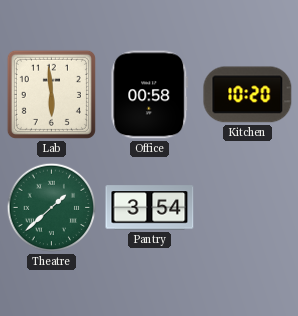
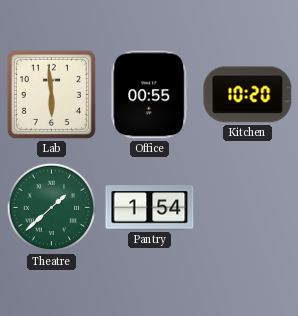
Office: 00:58 -> 00:55
Pantry: 3:54 -> 1:54
